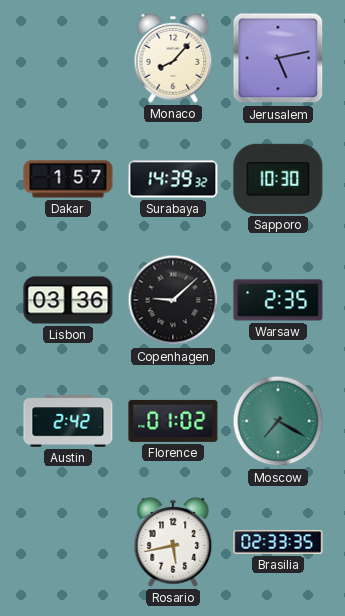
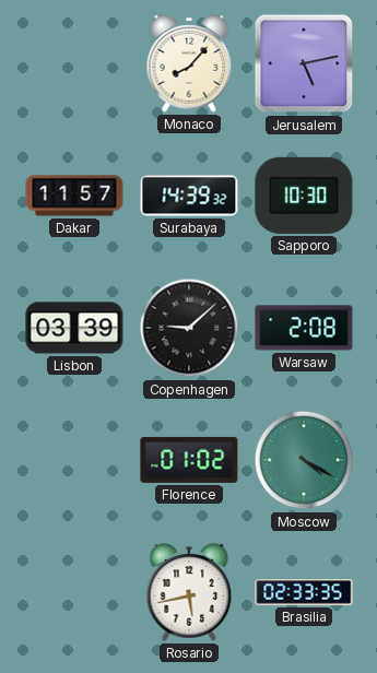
Dakar: 1:57 -> 11:57
Lisbon: 03:36 -> 03:39
Warsaw: 2:35 -> 2:08
Austin: 2:42 -> none
Moscow: 7:20 -> 4:20
